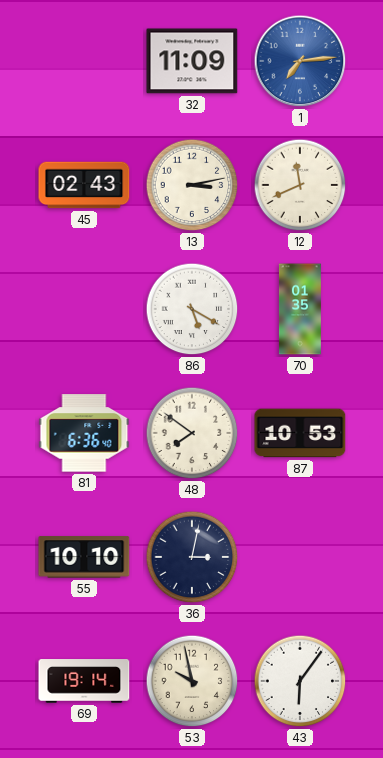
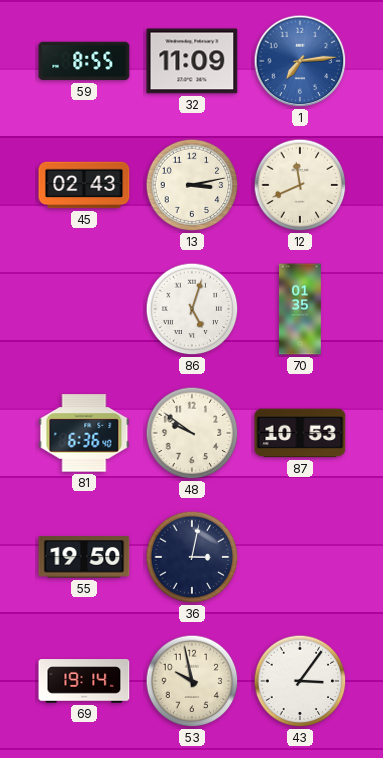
59: none -> 8:55
86: 5:20 -> 5:03
48: 7:51 -> 9:51
55: 10:10 -> 19:50
43: 6:06 -> 3:06
